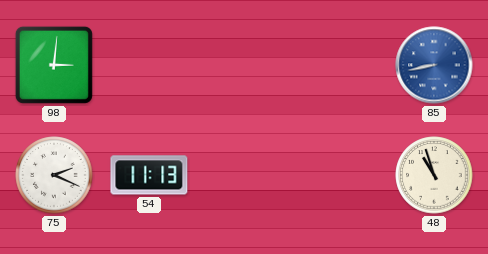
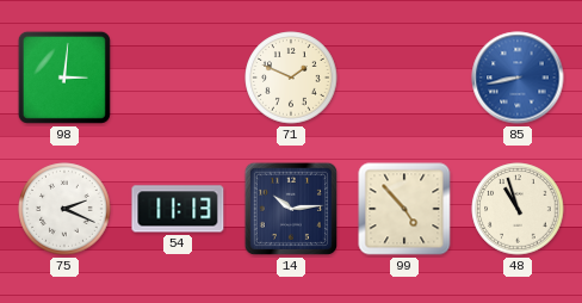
71: none -> 1:49
14: none -> 10:14
99: none -> 4:53
